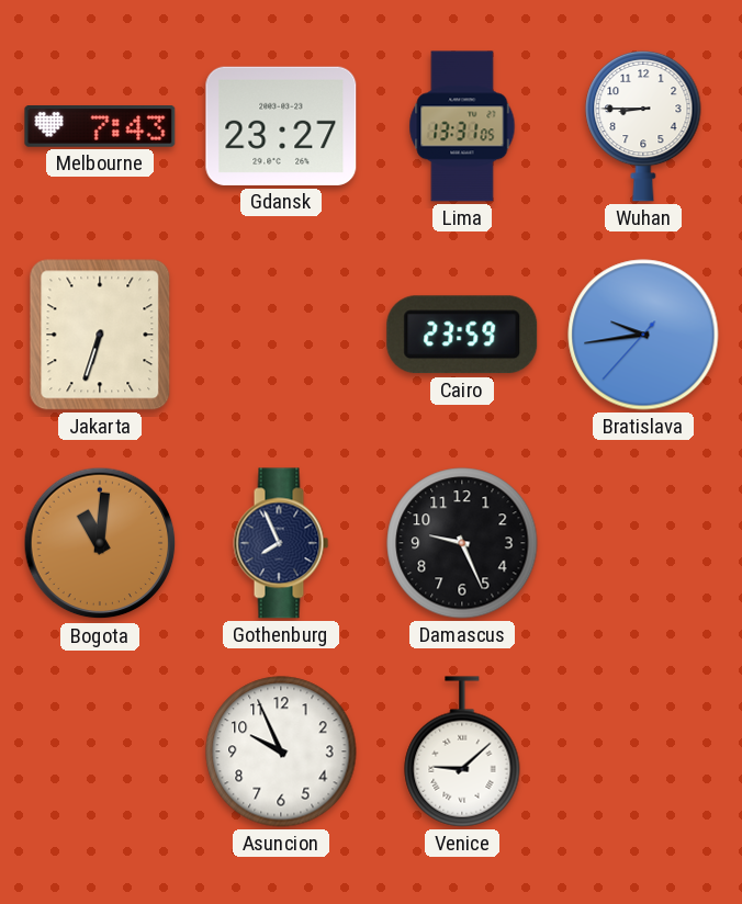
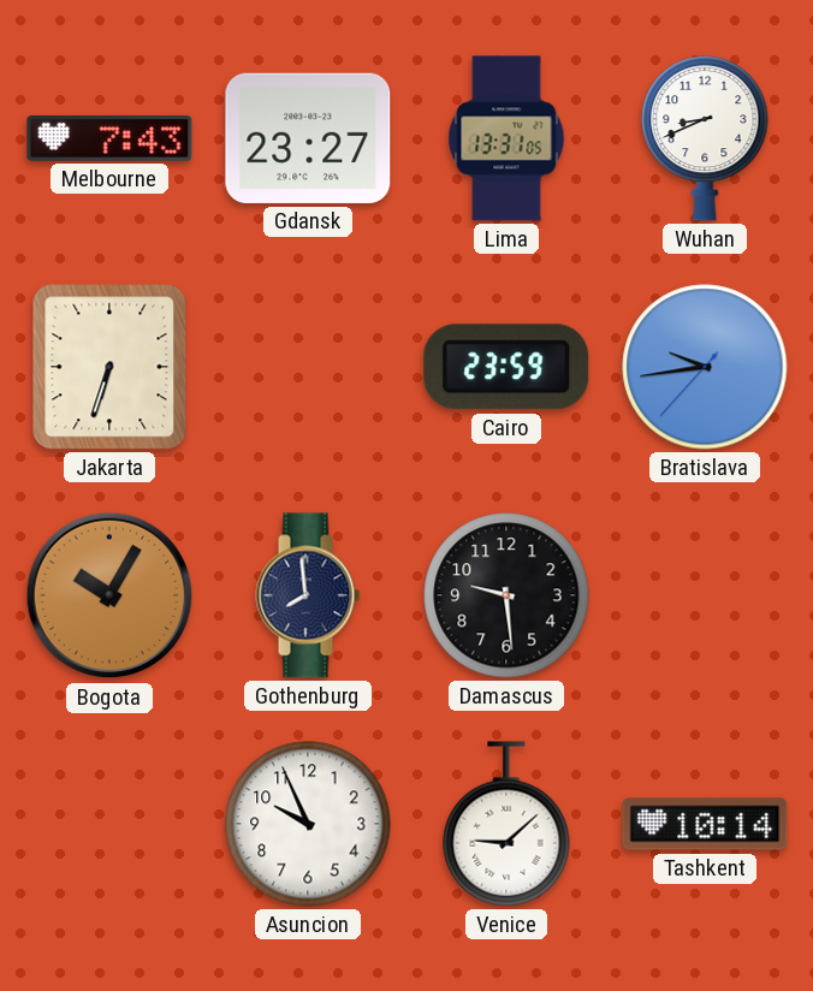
Wuhan: 8:45 -> 8:41
Bogota: 11:01 -> 10:05
Gothenburg: 7:56 -> 7:59
Damascus: 9:26 -> 9:29
Tashkent: none -> 10:14
